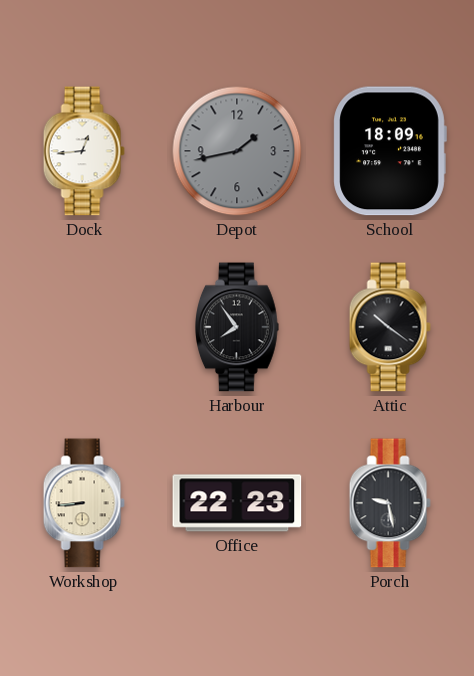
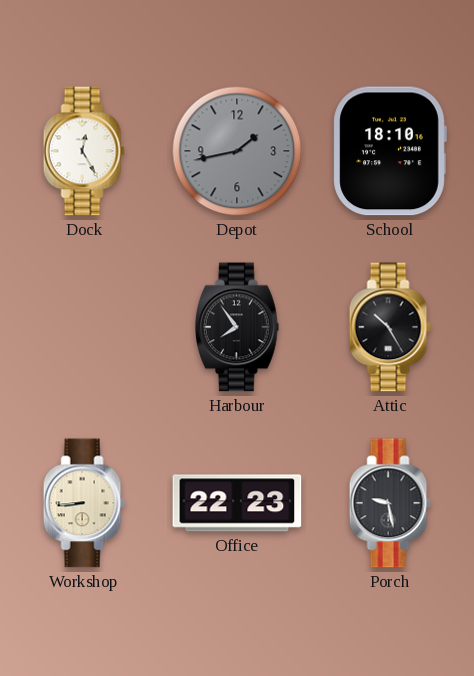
Dock: 12:44 -> 12:25
School: 18:09 -> 18:10
Attic: 10:21 -> 10:25
